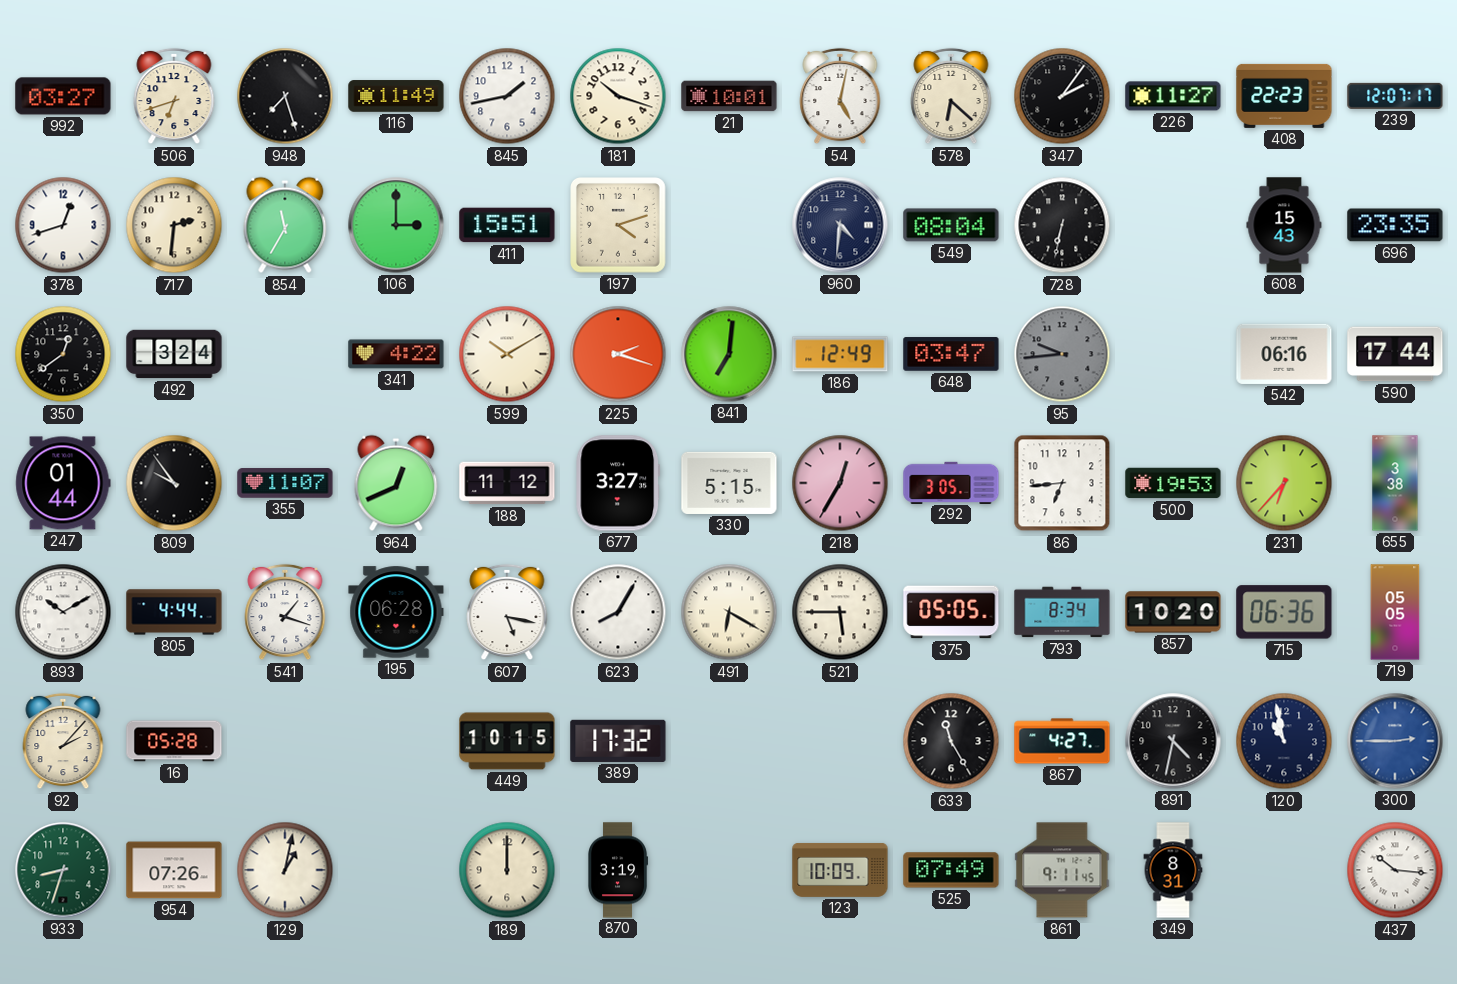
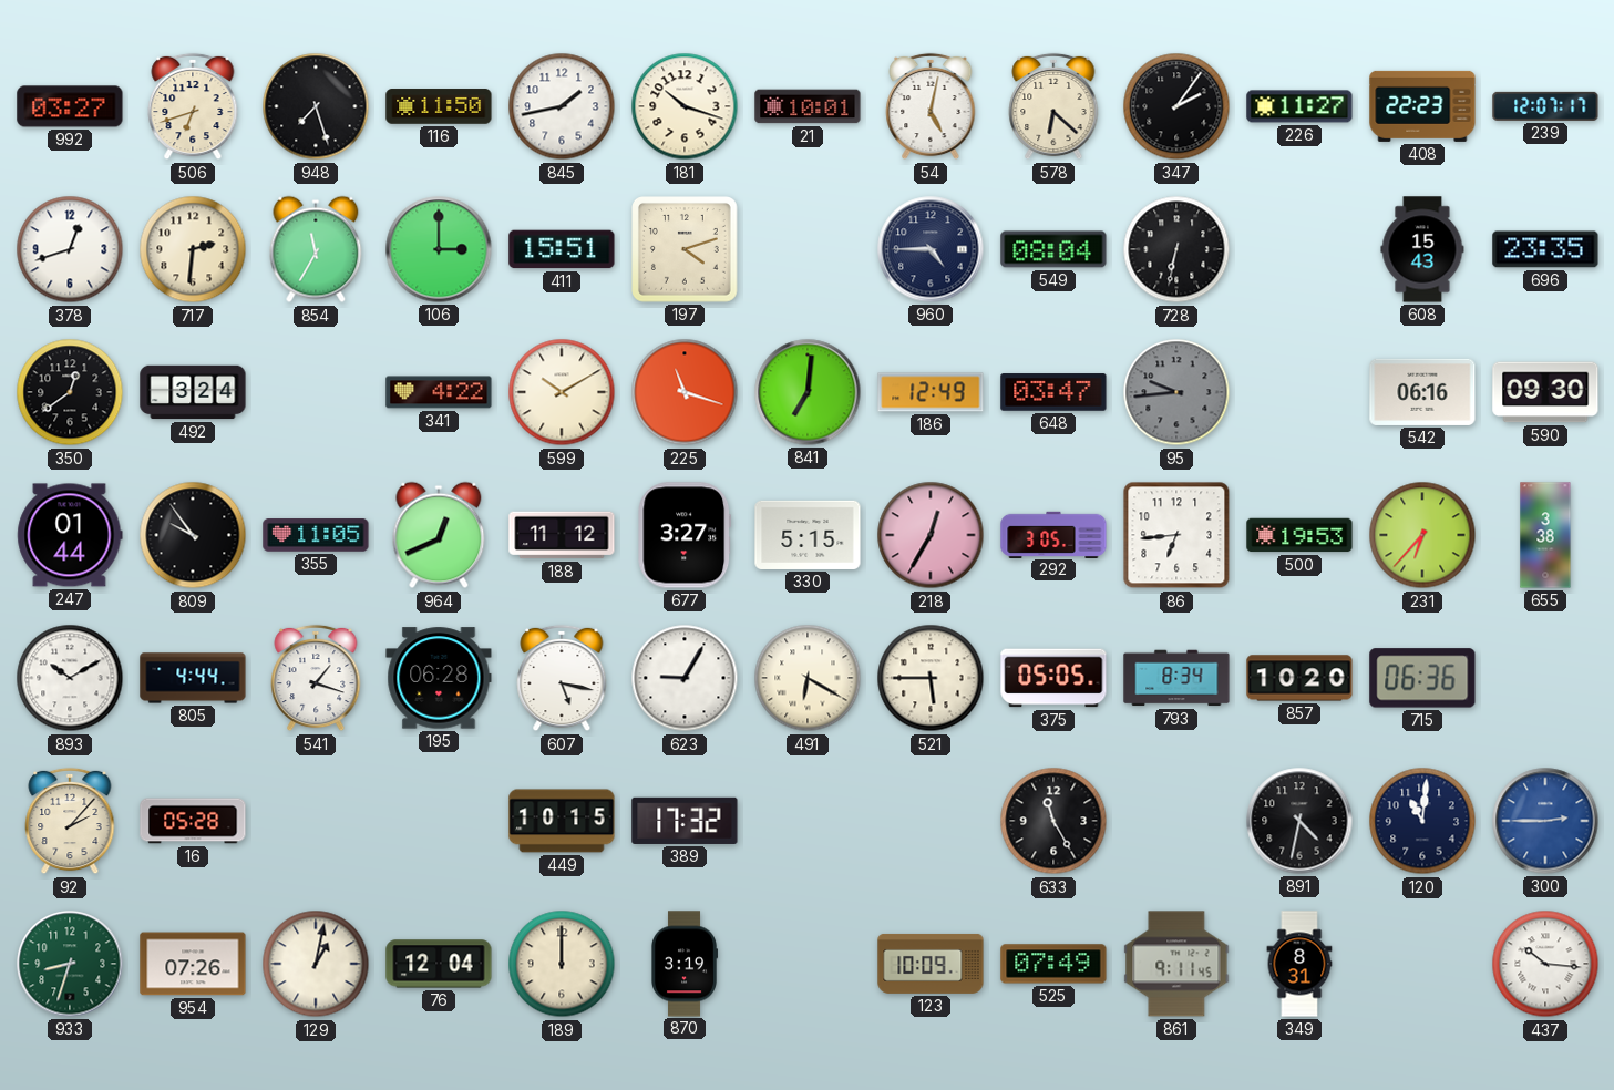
116: 11:49 -> 11:50
960: 4:31 -> 4:45
225: 2:18 -> 11:18
590: 17:44 -> 09:30
355: 11:07 -> 11:05
623: 8:05 -> 9:05
719: 05:05 -> none
867: 4:27 -> none
120: 10:58 -> 11:01
76: none -> 12:04
